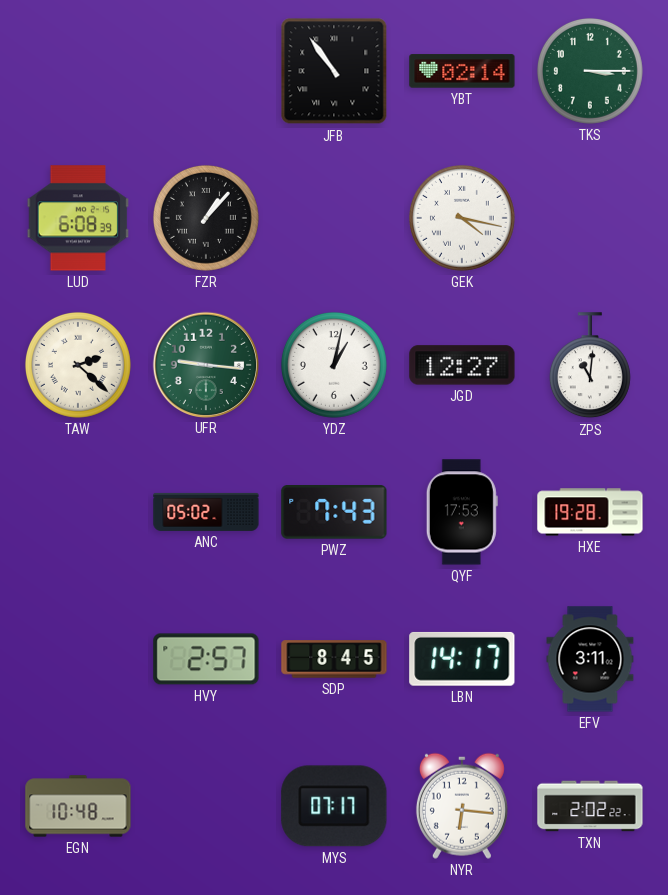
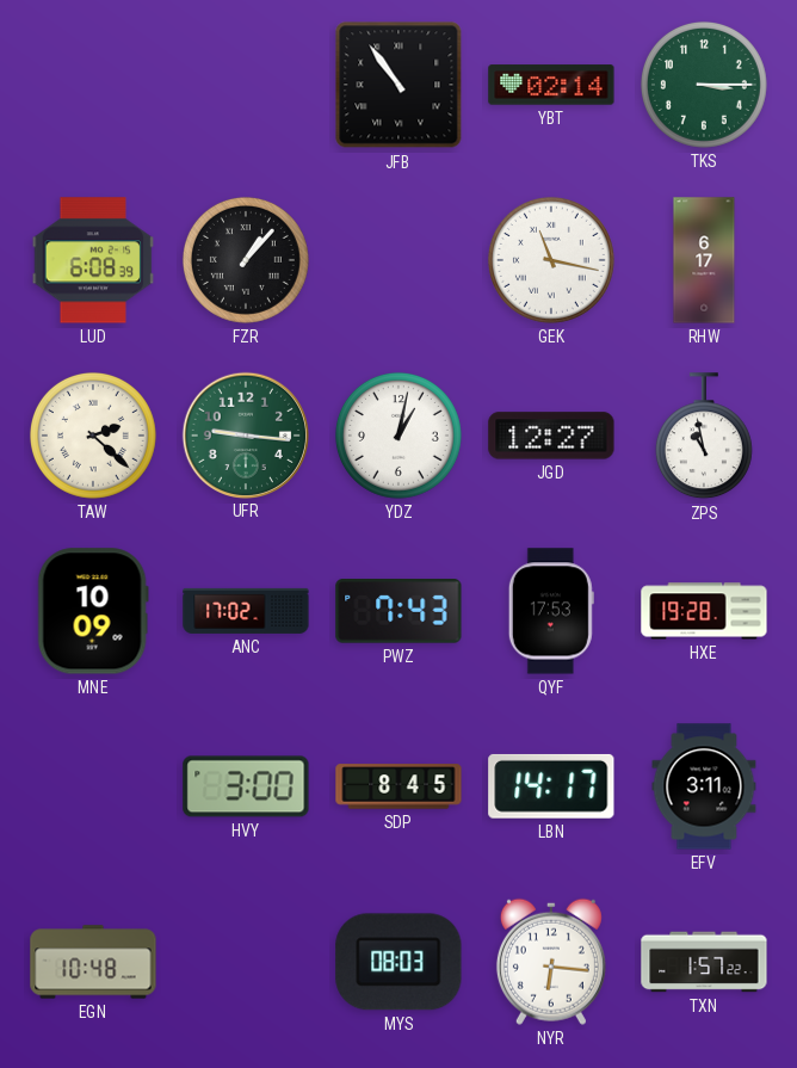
GEK: 4:17 -> 11:17
RHW: none -> 6:17
ZPS: 11:01 -> 10:58
MNE: none -> 10:09
ANC: 05:02 -> 17:02
HVY: 2:57 -> 3:00
MYS: 07:17 -> 08:03
TXN: 2:02 -> 1:57
